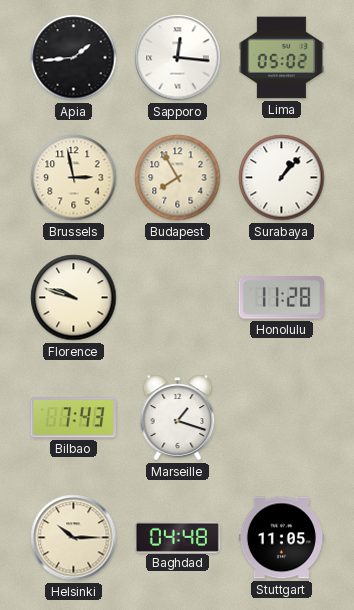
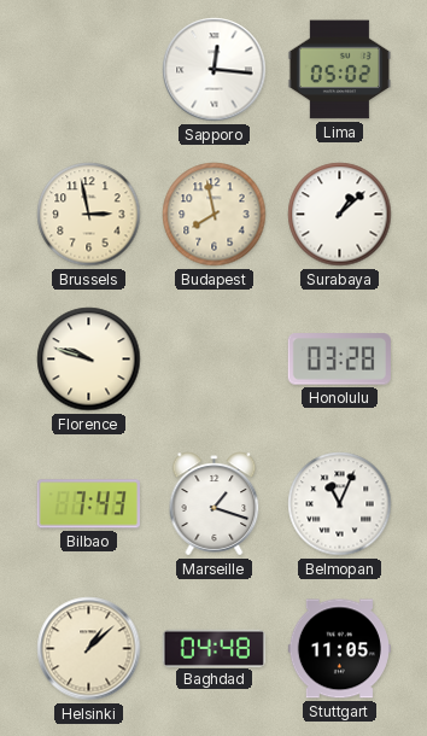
Apia: 1:44 -> none
Budapest: 7:55 -> 7:58
Surabaya: 1:07 -> 1:08
Honolulu: 11:28 -> 03:28
Belmopan: none -> 11:04
Helsinki: 10:15 -> 1:08
